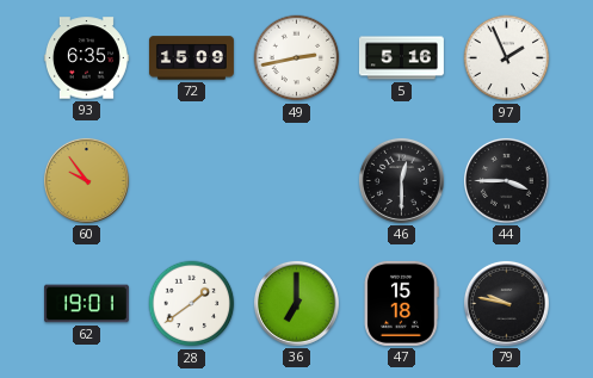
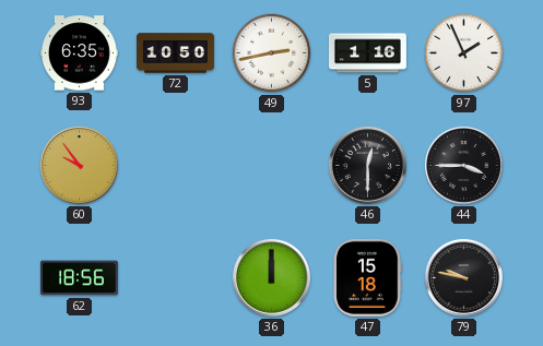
72: 15:09 -> 10:50
5: 5:16 -> 1:16
62: 19:01 -> 18:56
28: 1:39 -> none
36: 7:00 -> 12:00
